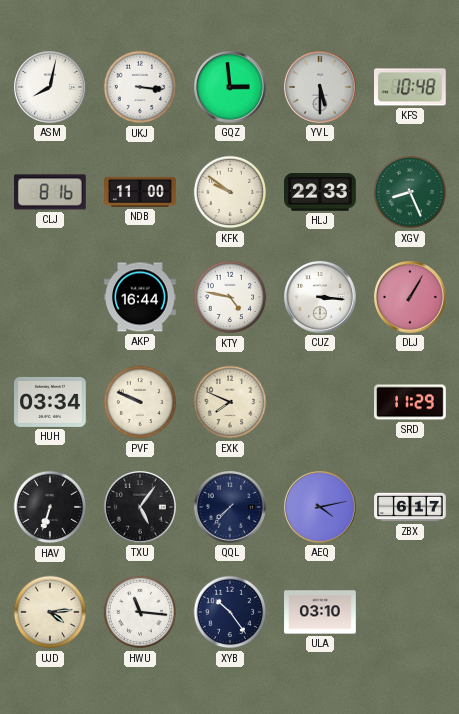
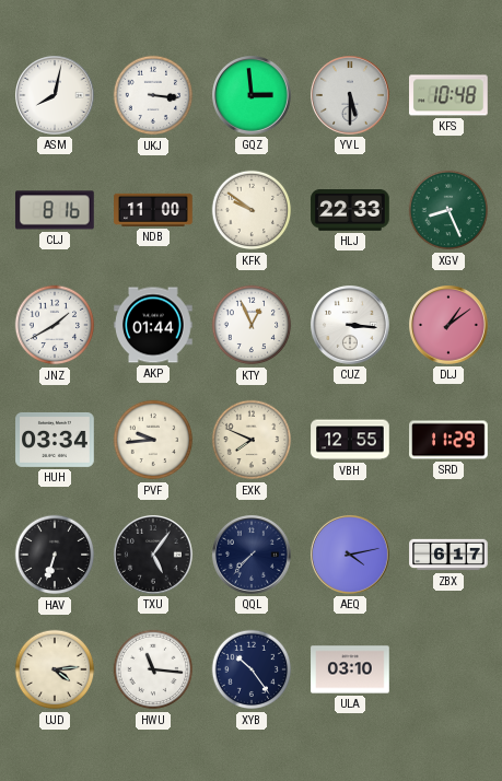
JNZ: none -> 1:40
AKP: 16:44 -> 01:44
KTY: 4:47 -> 12:56
DLJ: 1:05 -> 1:09
PVF: 9:49 -> 9:44
VBH: none -> 12:55
